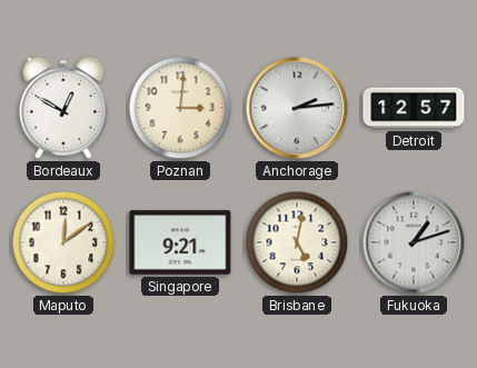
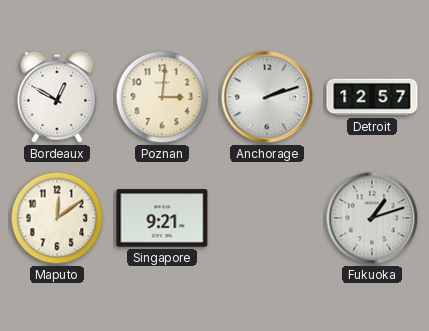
Anchorage: 2:14 -> 2:12
Brisbane: 5:02 -> none
